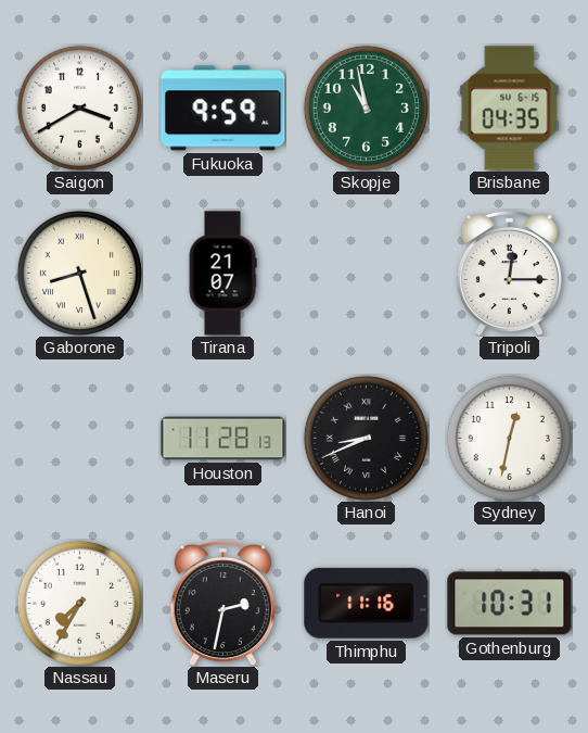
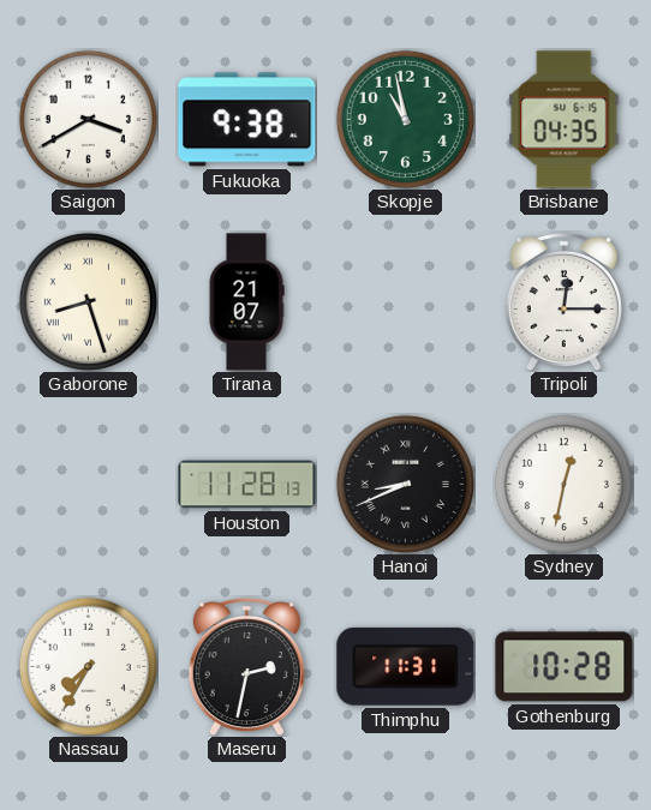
Fukuoka: 9:59 -> 9:38
Thimphu: 11:16 -> 11:31
Gothenburg: 10:31 -> 10:28
